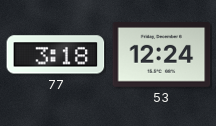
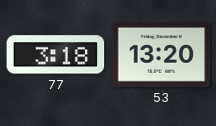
53: 12:24 -> 13:20
